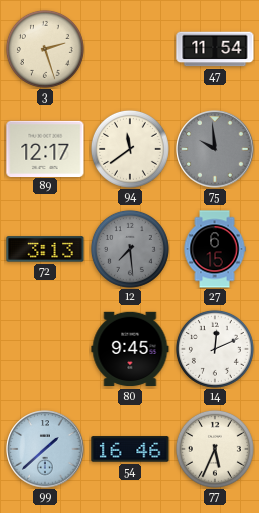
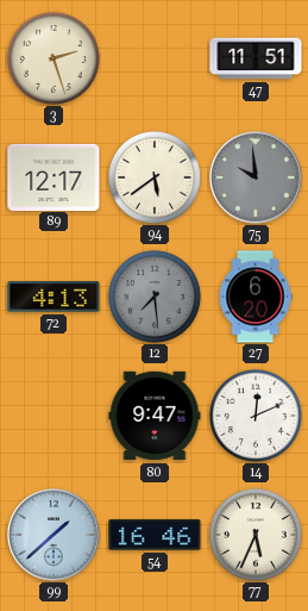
47: 11:54 -> 11:51
94: 11:39 -> 5:39
72: 3:13 -> 4:13
27: 6:15 -> 6:20
80: 9:45 -> 9:47
